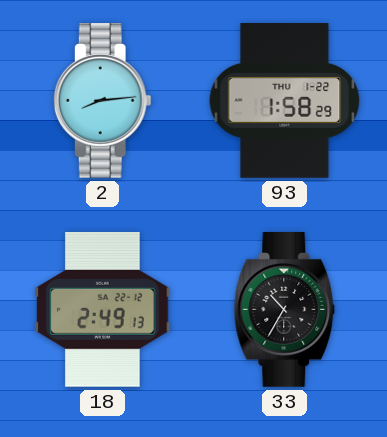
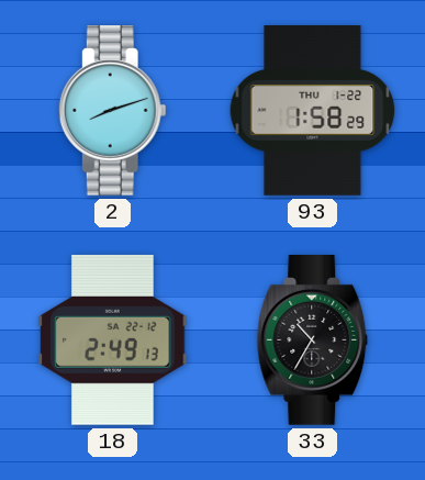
2: 8:14 -> 8:12
